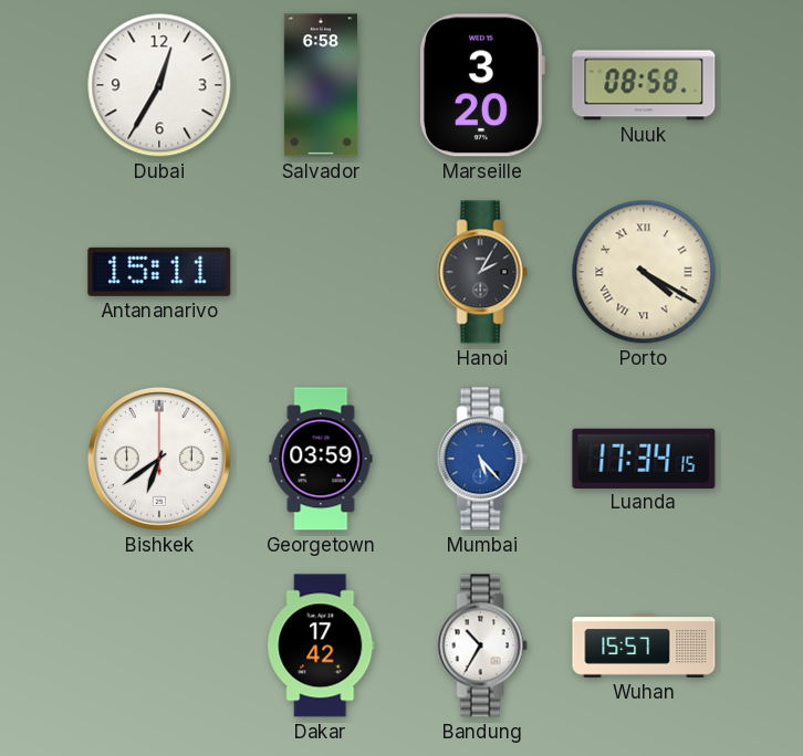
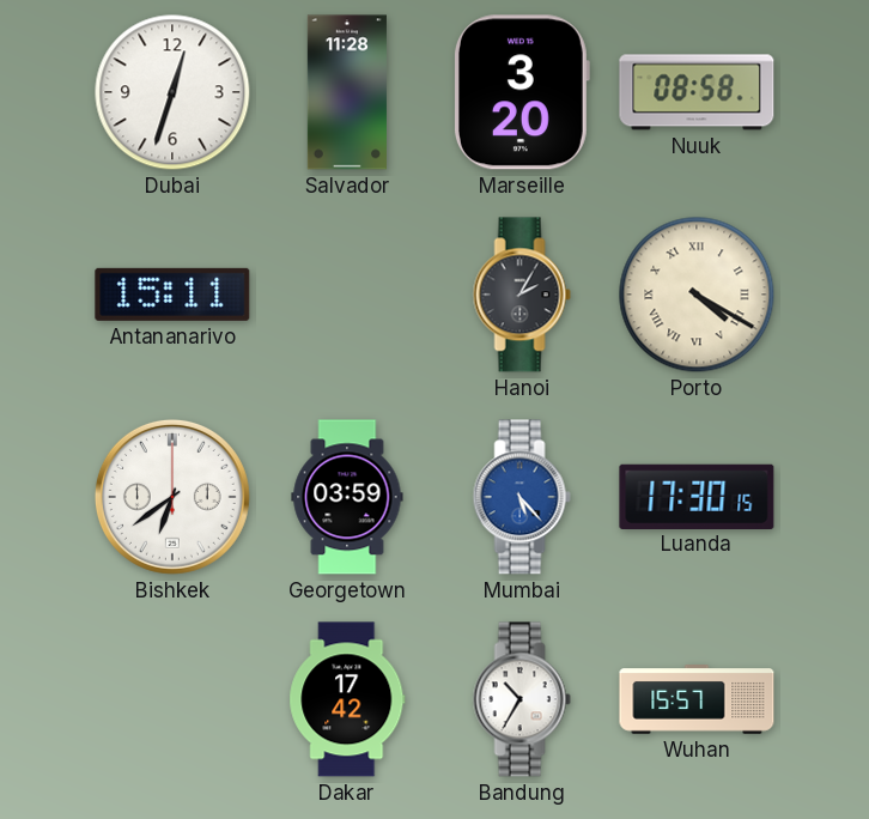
Dubai: 12:35 -> 12:33
Salvador: 6:58 -> 11:28
Luanda: 17:34 -> 17:30
